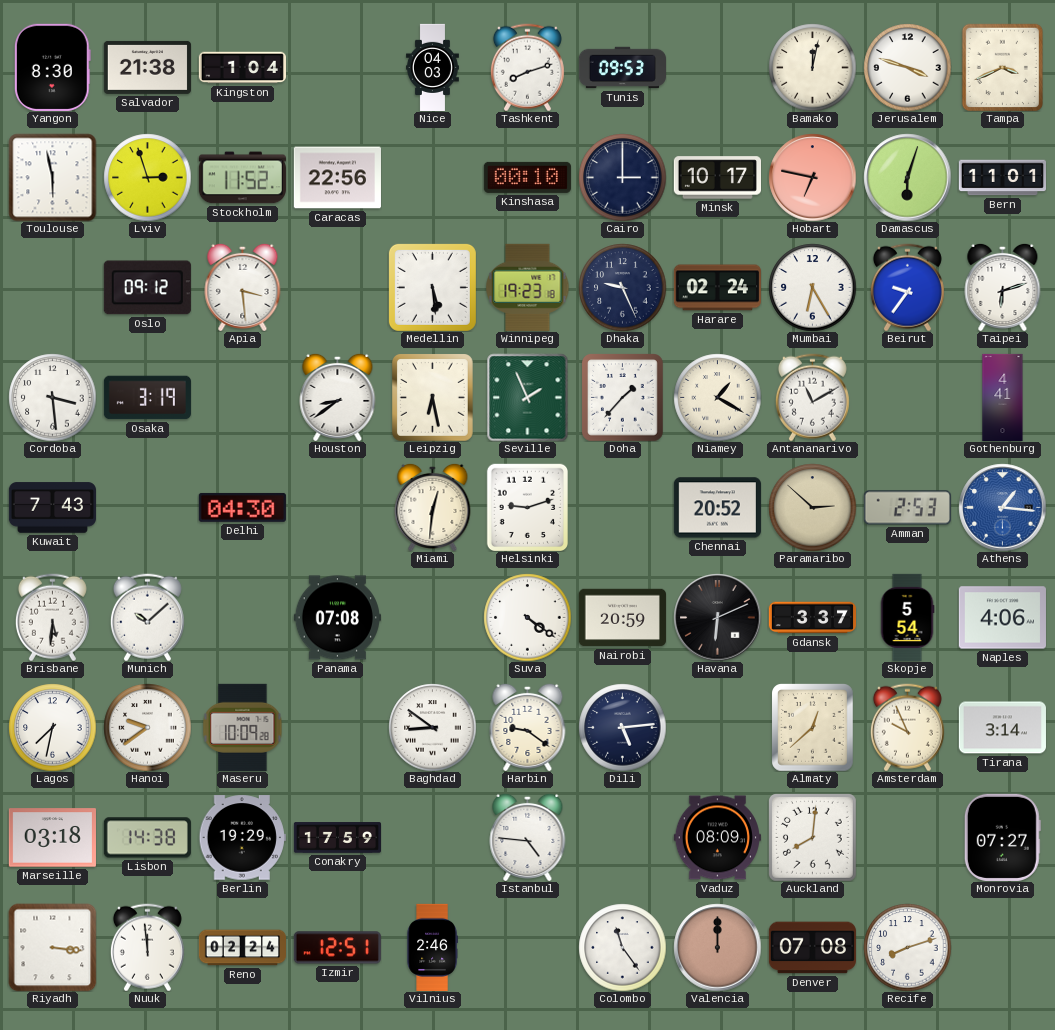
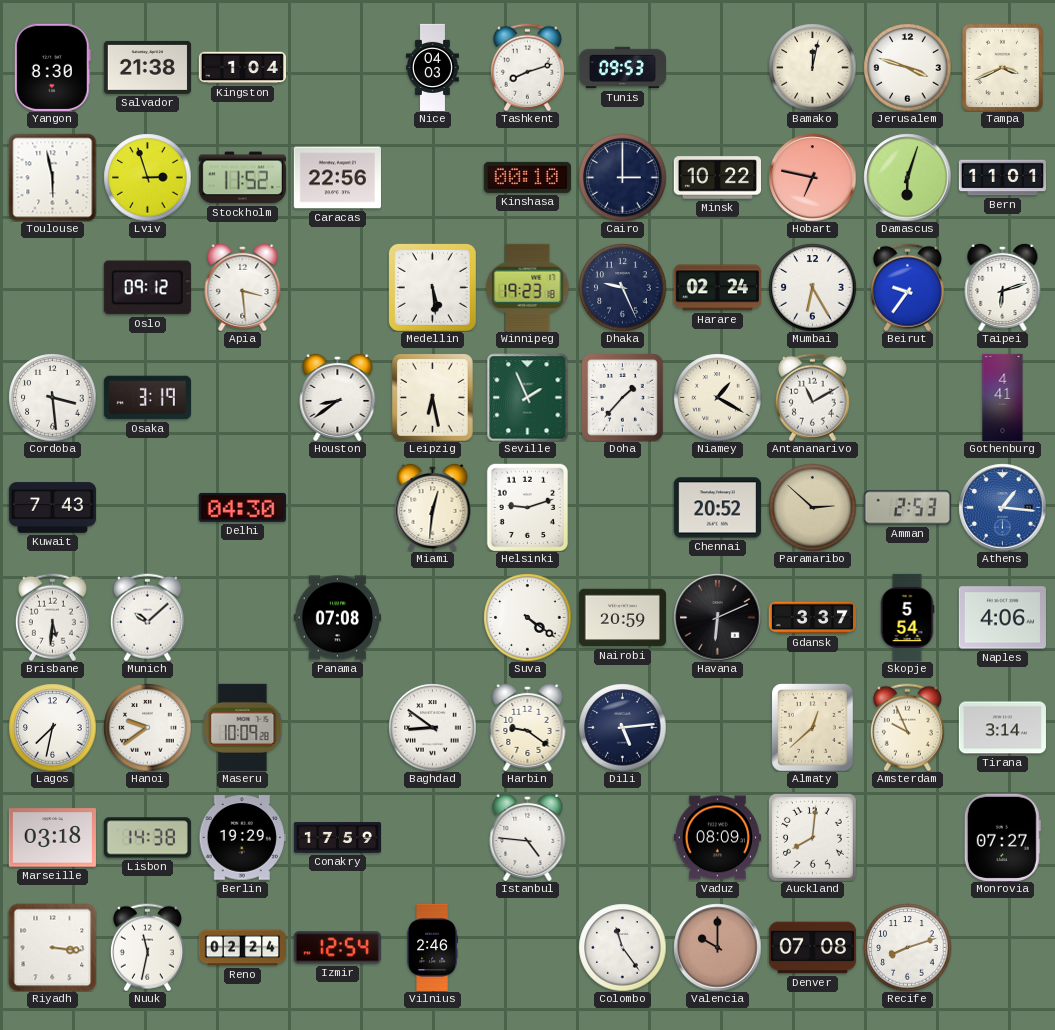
Minsk: 10:17 -> 10:22
Nuuk: 11:59 -> 11:32
Izmir: 12:51 -> 12:54
Valencia: 12:00 -> 10:00
